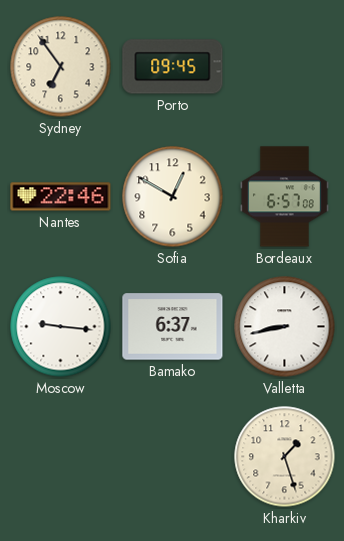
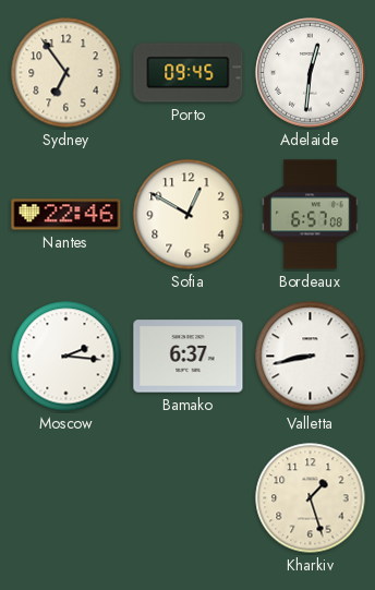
Adelaide: none -> 12:31
Moscow: 9:16 -> 2:16
